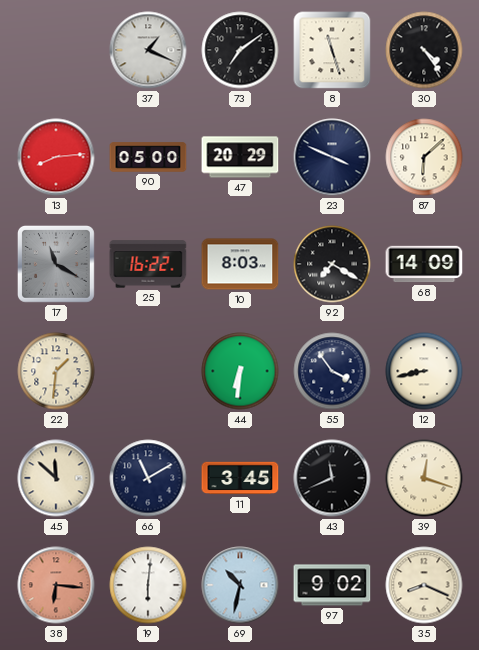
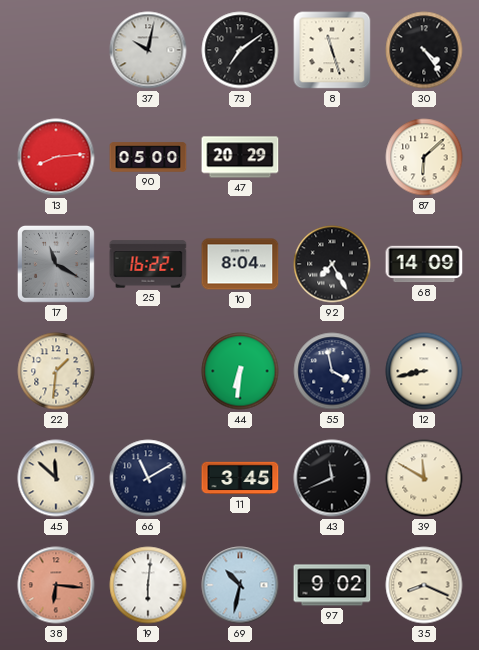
37: 1:19 -> 10:02
23: 3:49 -> none
10: 8:03 -> 8:04
92: 7:20 -> 7:25
55: 3:54 -> 3:58
39: 12:18 -> 11:50
